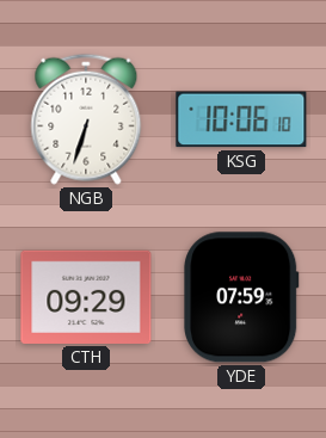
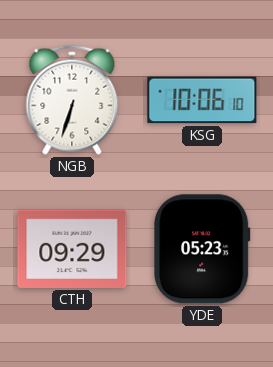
YDE: 07:59 -> 05:23
